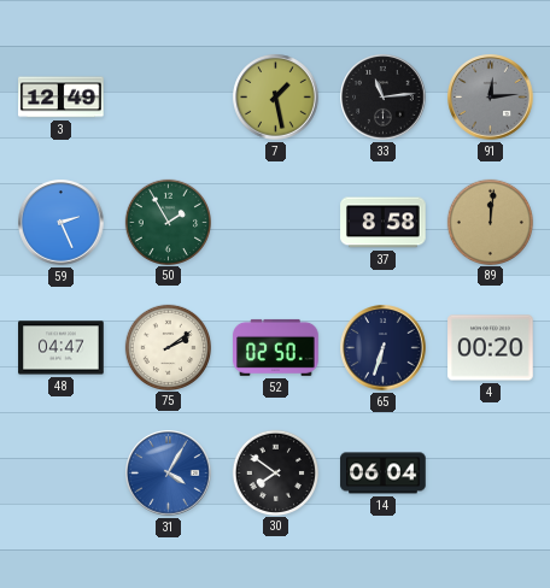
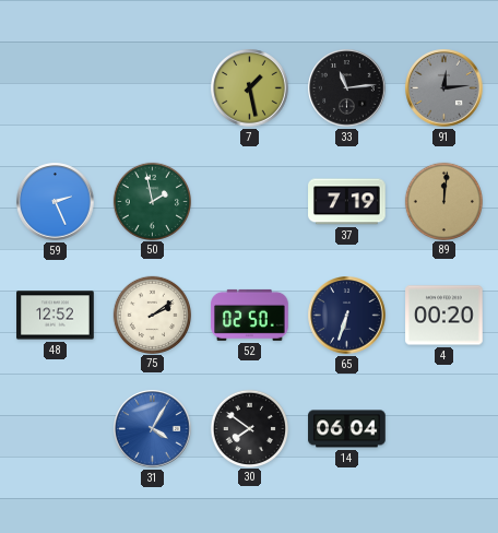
3: 12:49 -> none
50: 1:55 -> 1:58
37: 8:58 -> 7:19
48: 04:47 -> 12:52
